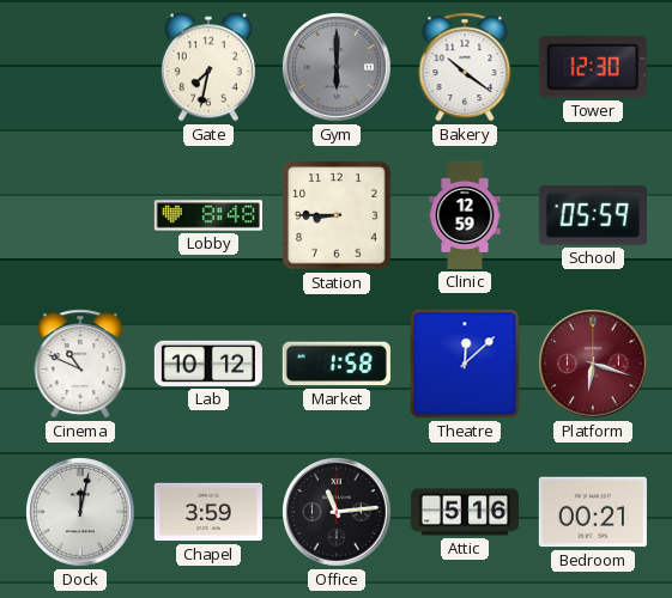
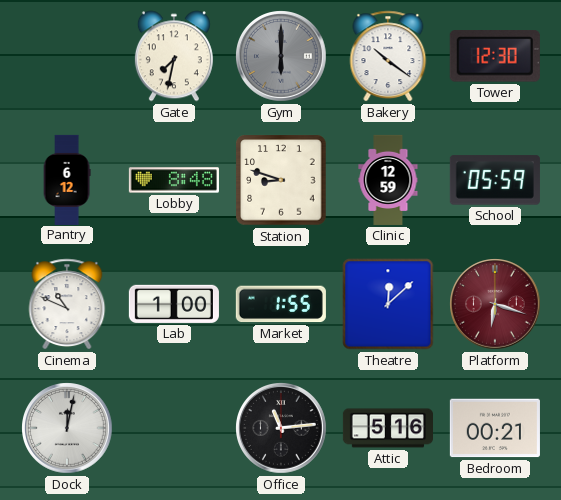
Pantry: none -> 6:12
Station: 8:45 -> 8:48
Lab: 10:12 -> 1:00
Market: 1:58 -> 1:55
Chapel: 3:59 -> none
